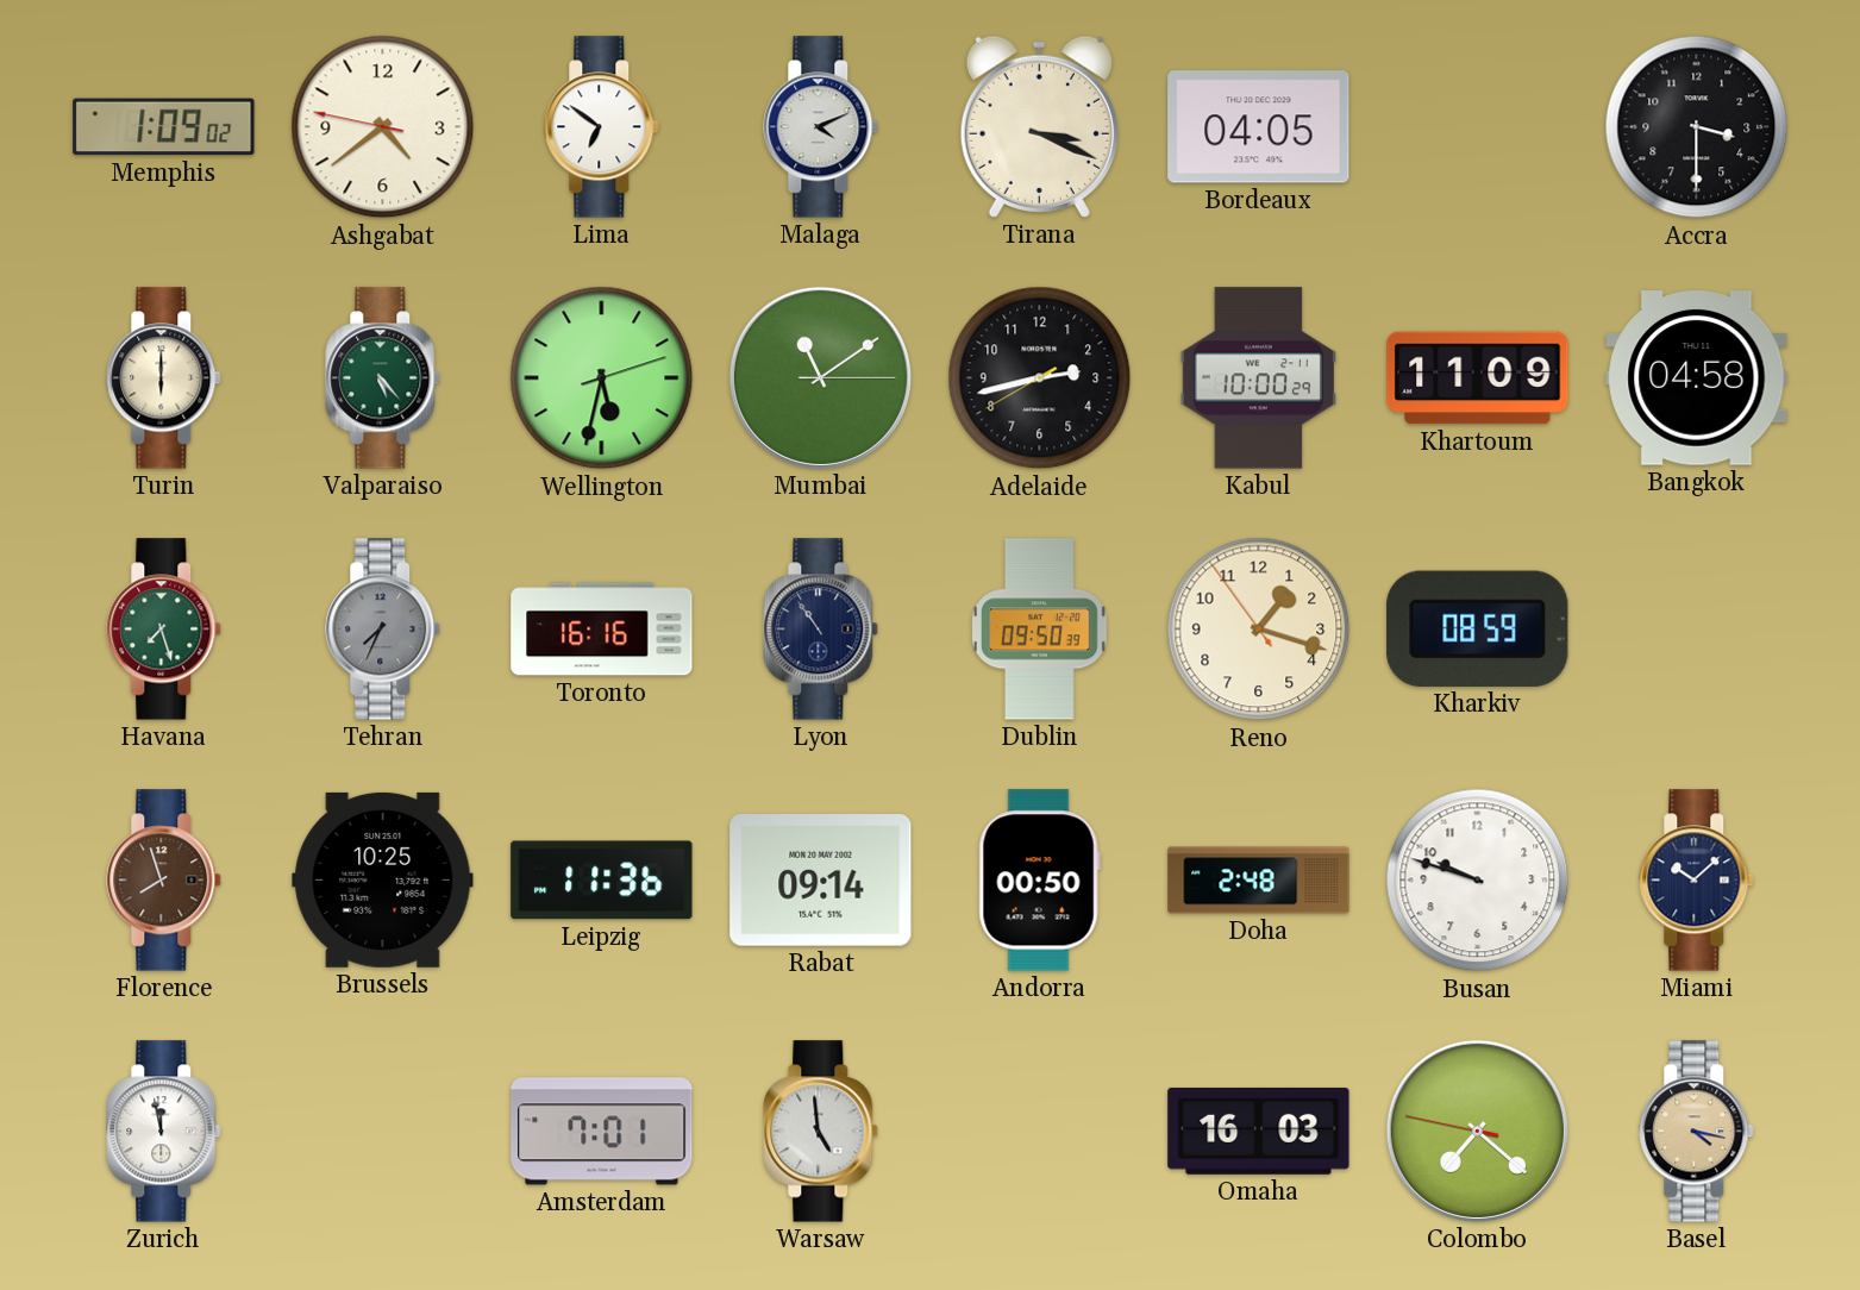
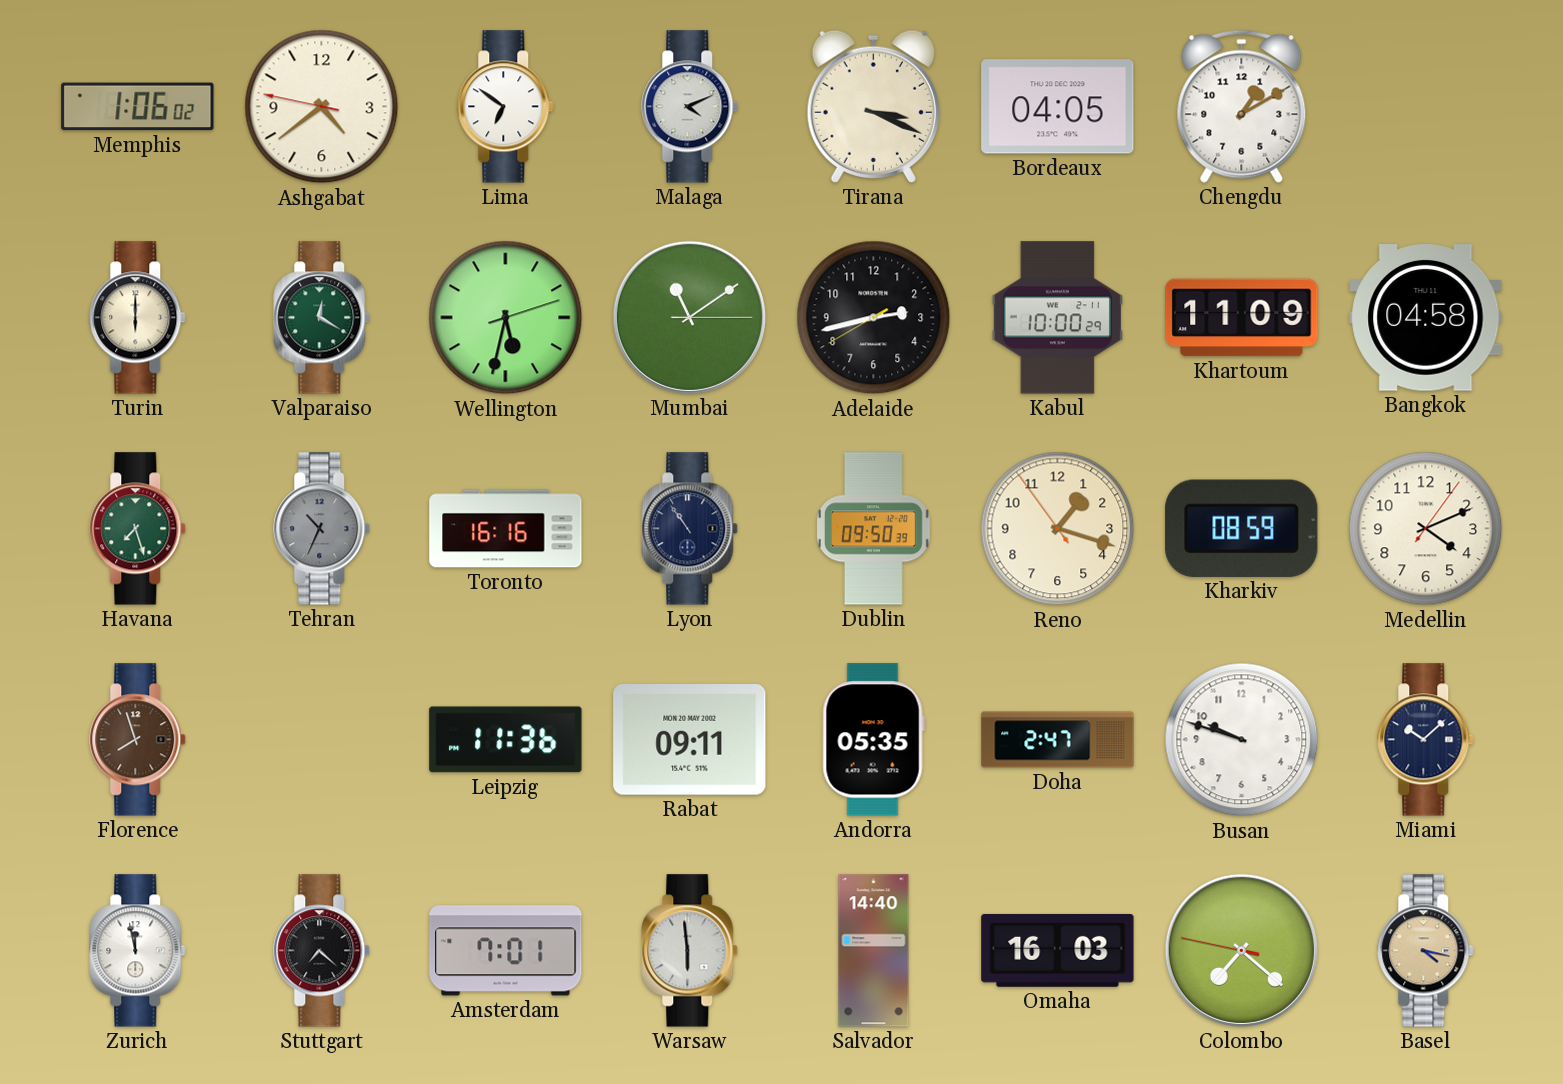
Memphis: 1:09 -> 1:06
Chengdu: none -> 1:10
Accra: 3:30 -> none
Valparaiso: 5:23 -> 12:20
Tehran: 7:34 -> 10:34
Medellin: none -> 4:11
Brussels: 10:25 -> none
Rabat: 09:14 -> 09:11
Andorra: 00:50 -> 05:35
Doha: 2:48 -> 2:47
Stuttgart: none -> 7:22
Warsaw: 4:59 -> 5:59
Salvador: none -> 14:40
